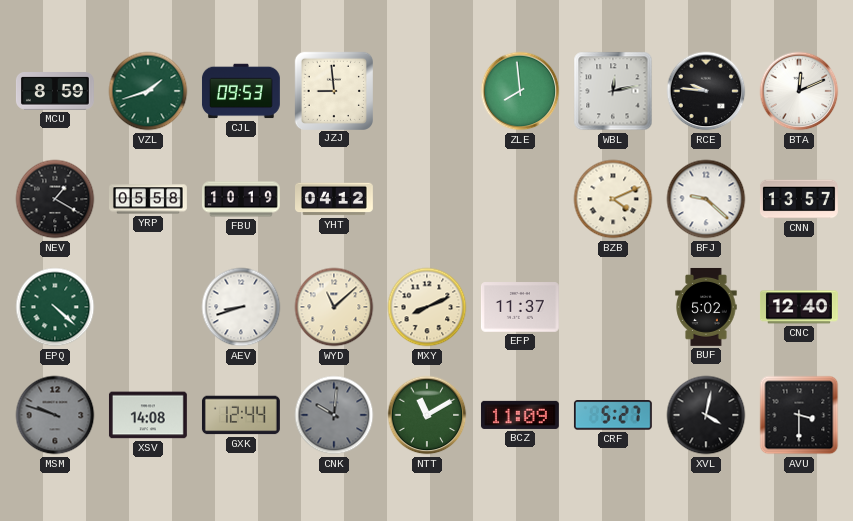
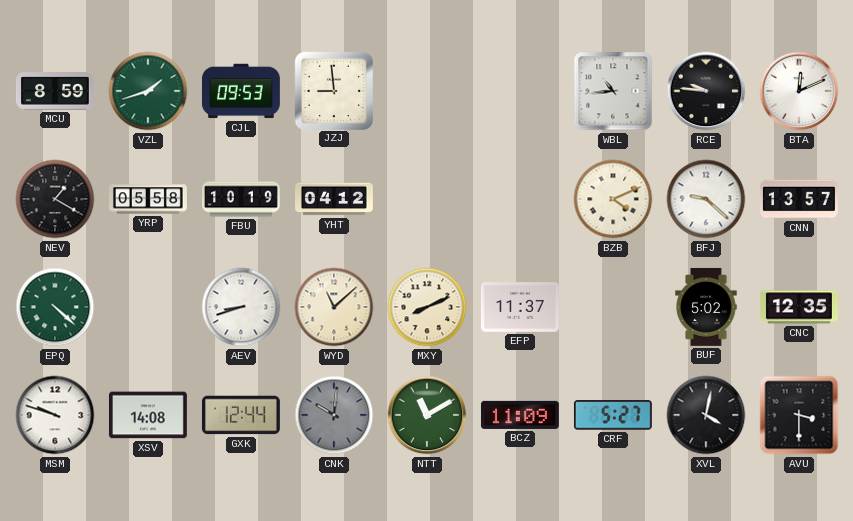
ZLE: 7:59 -> none
WBL: 12:13 -> 10:44
CNC: 12:40 -> 12:35
MSM dial: grey -> white
